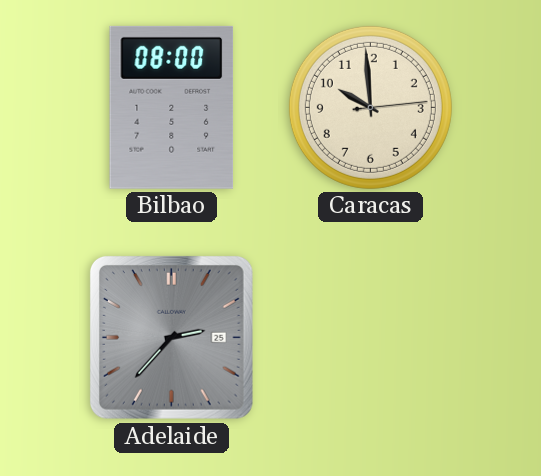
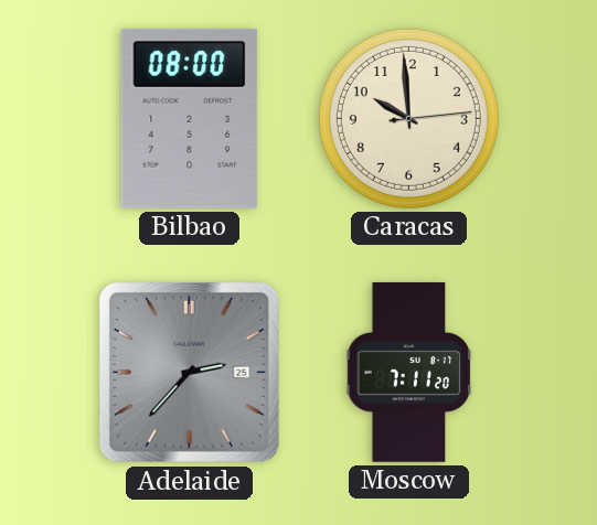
Moscow: none -> 7:11
